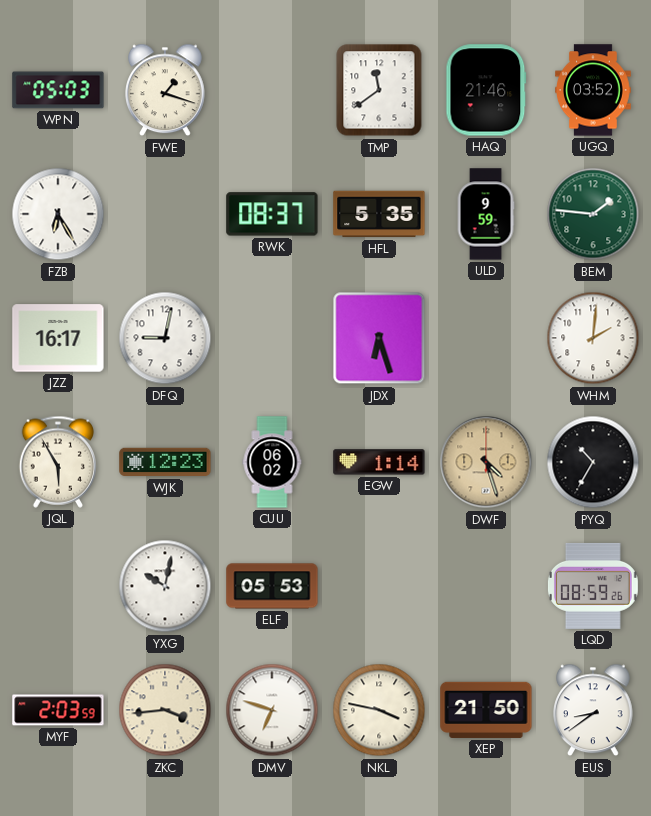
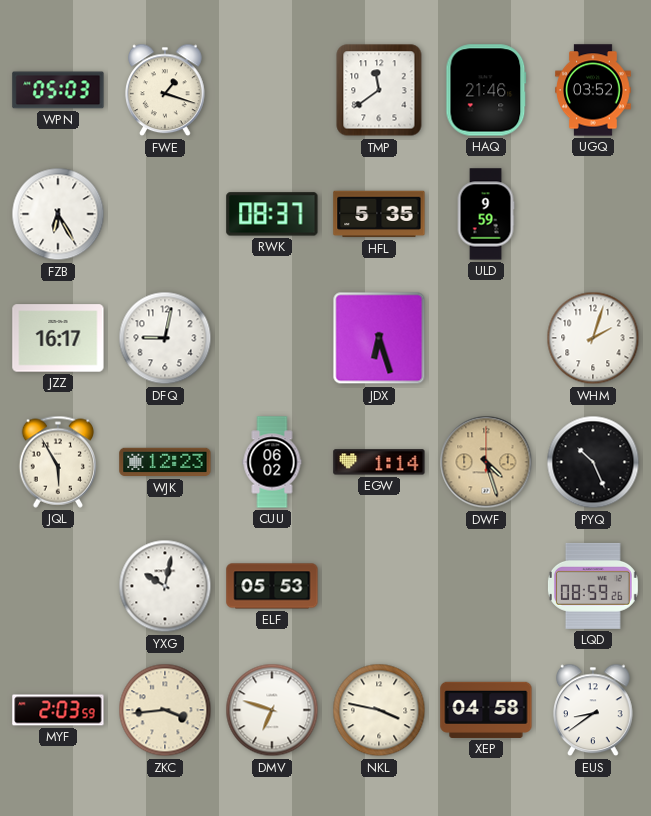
BEM: 1:46 -> none
WHM: 2:01 -> 2:03
PYQ: 10:35 -> 10:26
XEP: 21:50 -> 04:58
